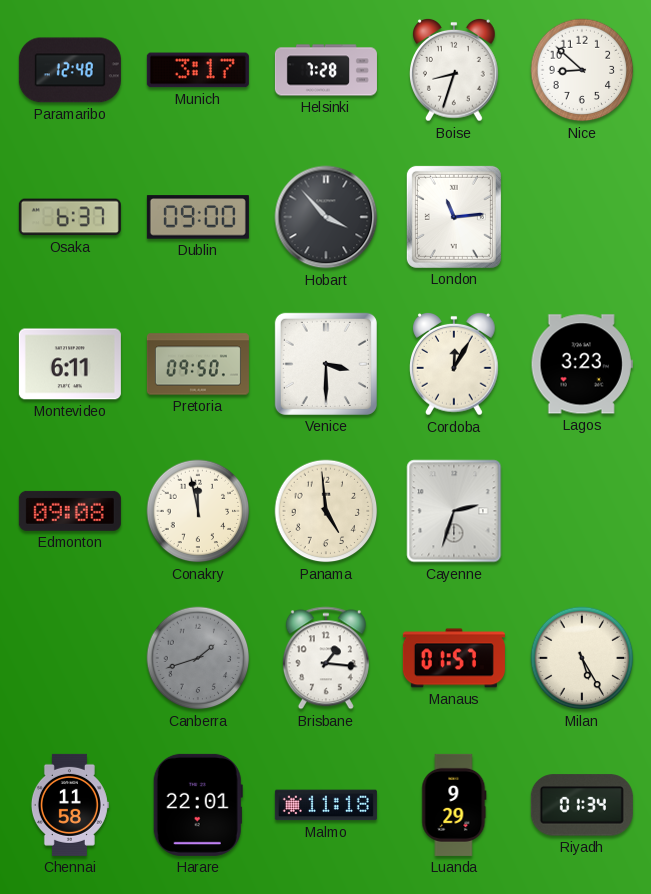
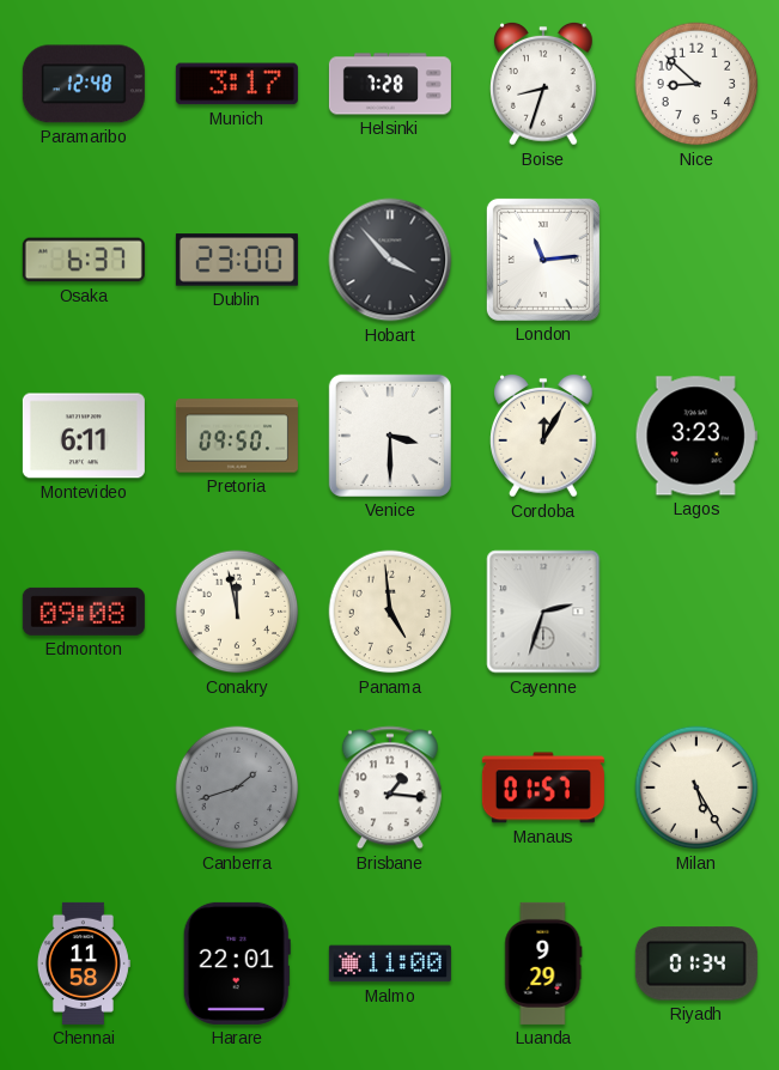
Dublin: 09:00 -> 23:00
Malmo: 11:18 -> 11:00
